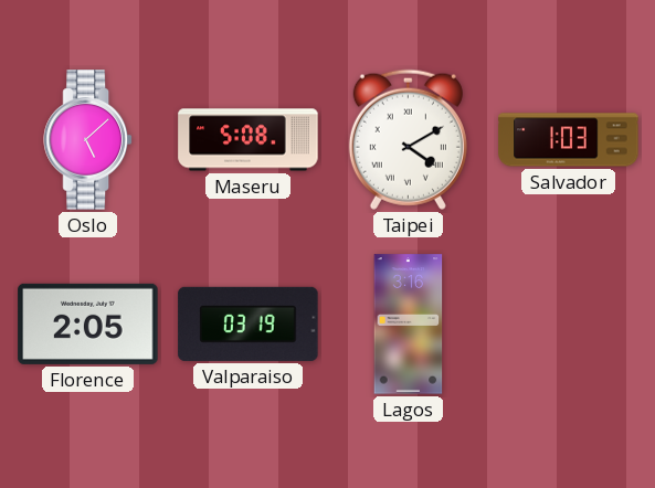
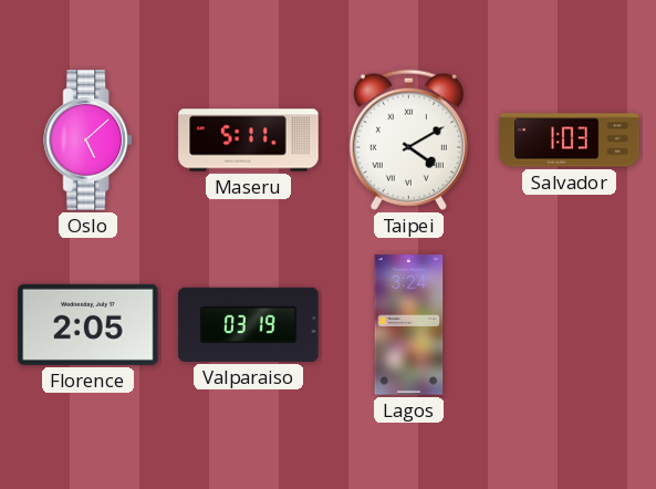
Maseru: 5:08 -> 5:11
Lagos: 3:16 -> 3:24
